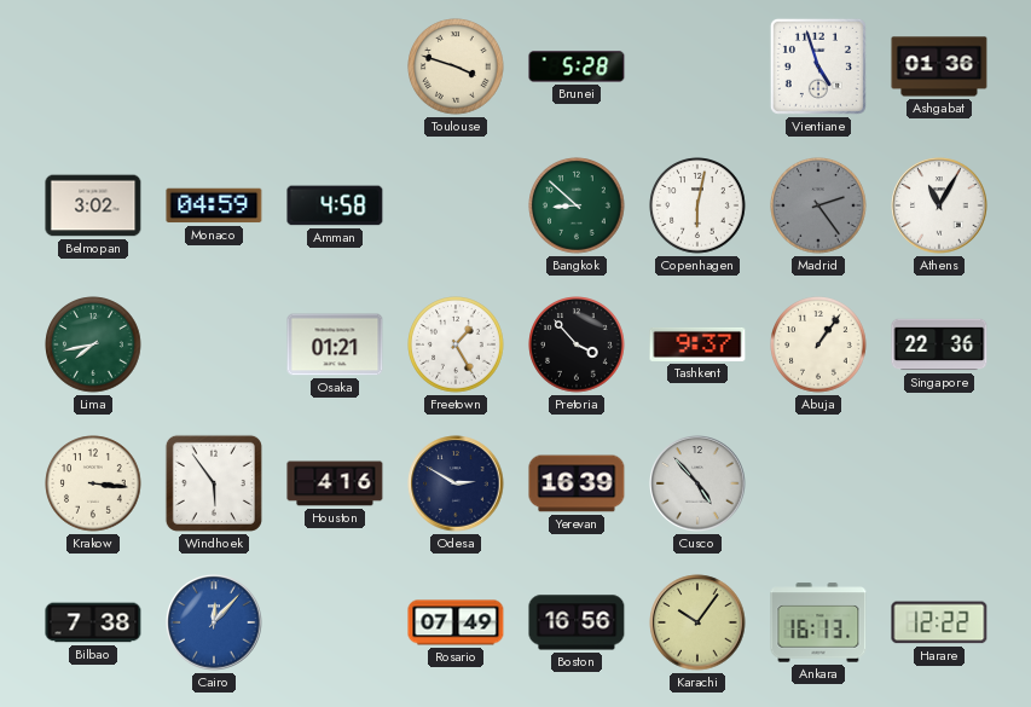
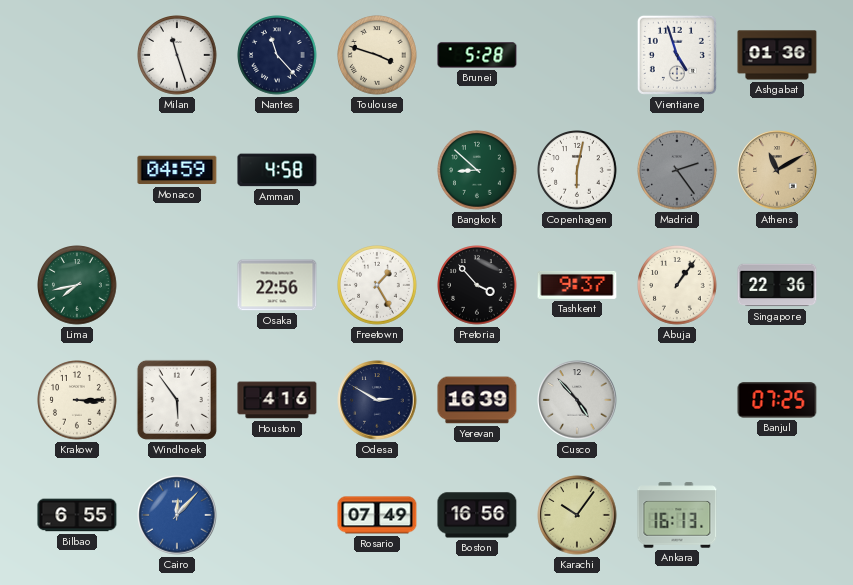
Milan: none -> 11:27
Nantes: none -> 11:23
Belmopan: 3:02 -> none
Athens: 11:05 -> 11:10
Athens dial: white -> champagne
Osaka: 01:21 -> 22:56
Krakow: 3:16 -> 3:15
Banjul: none -> 07:25
Bilbao: 7:38 -> 6:55
Harare: 12:22 -> none
